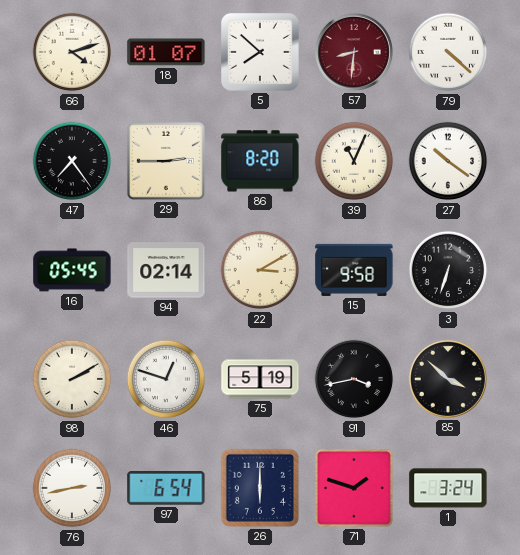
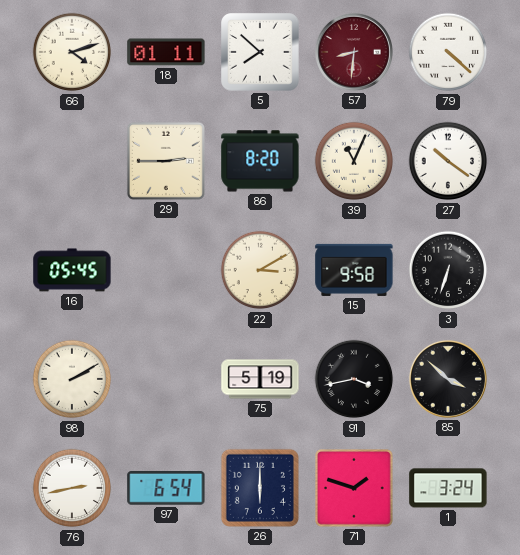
18: 01:07 -> 01:11
47: 7:24 -> none
94: 02:14 -> none
46: 12:48 -> none
